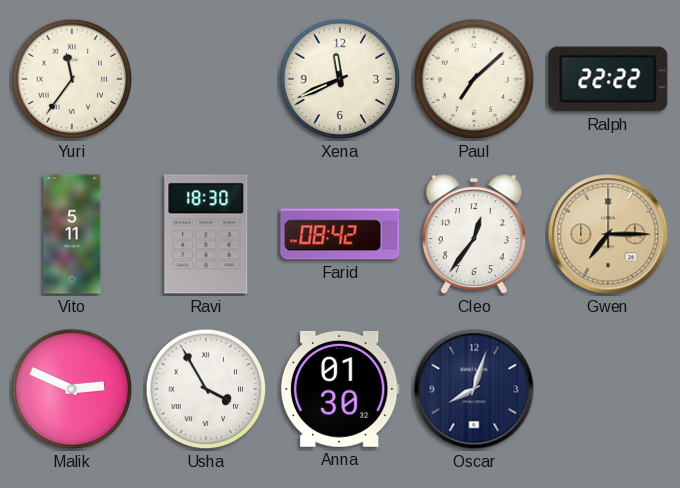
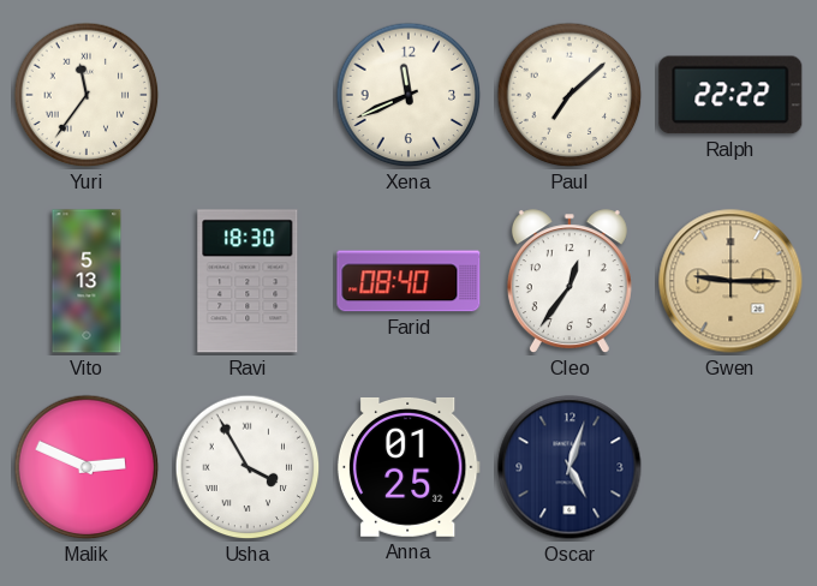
Vito: 5:11 -> 5:13
Farid: 08:42 -> 08:40
Gwen: 7:15 -> 9:15
Anna: 01:30 -> 01:25
Oscar: 8:03 -> 5:03
